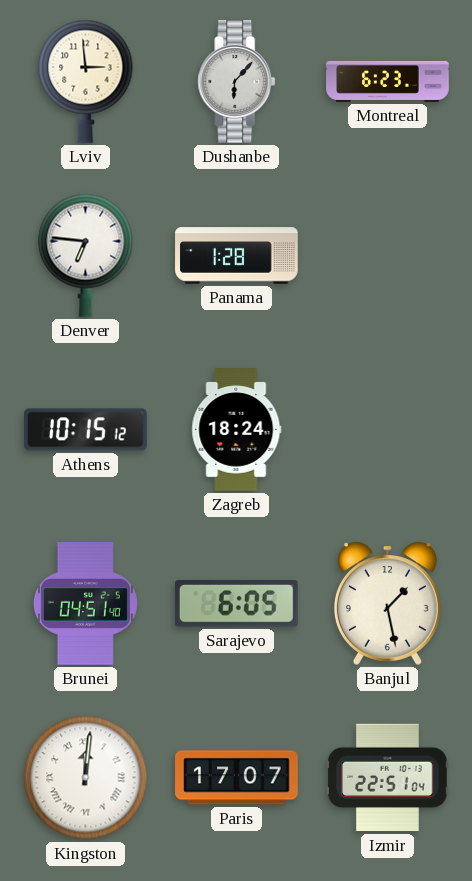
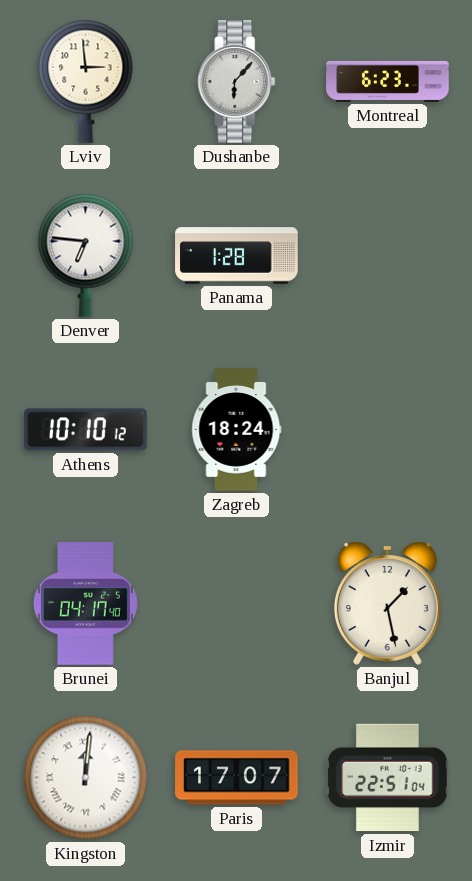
Athens: 10:15 -> 10:10
Brunei: 04:51 -> 04:17
Sarajevo: 6:05 -> none
